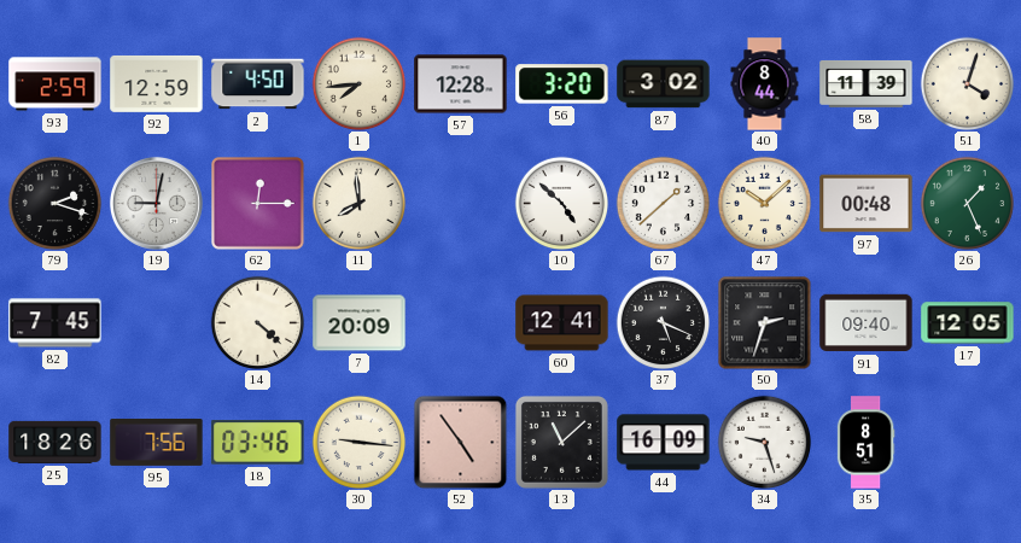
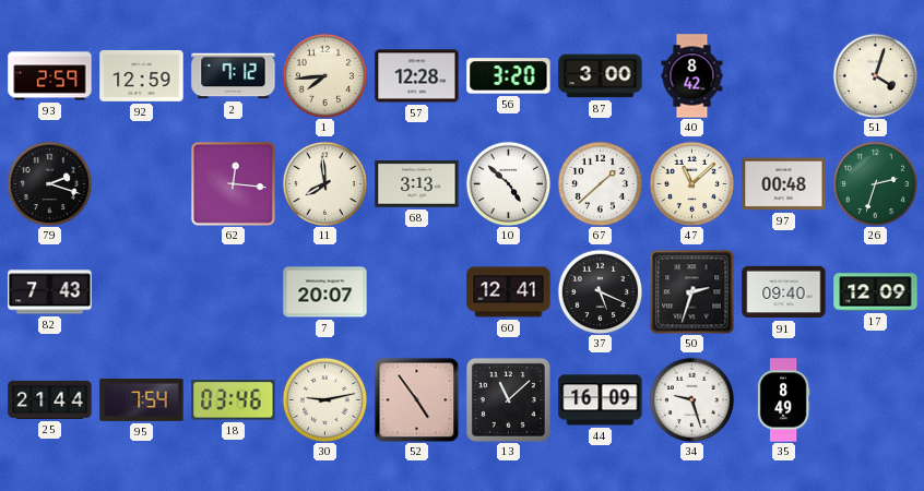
2: 4:50 -> 7:12
87: 3:02 -> 3:00
40: 8:44 -> 8:42
58: 11:39 -> none
19: 9:02 -> none
62: 12:15 -> 12:16
68: none -> 3:13
47: 10:08 -> 11:08
26: 1:26 -> 2:33
82: 7:45 -> 7:43
14: 4:22 -> none
7: 20:09 -> 20:07
17: 12:05 -> 12:09
25: 18:26 -> 21:44
95: 7:56 -> 7:54
30: 9:16 -> 9:13
35: 8:51 -> 8:49
